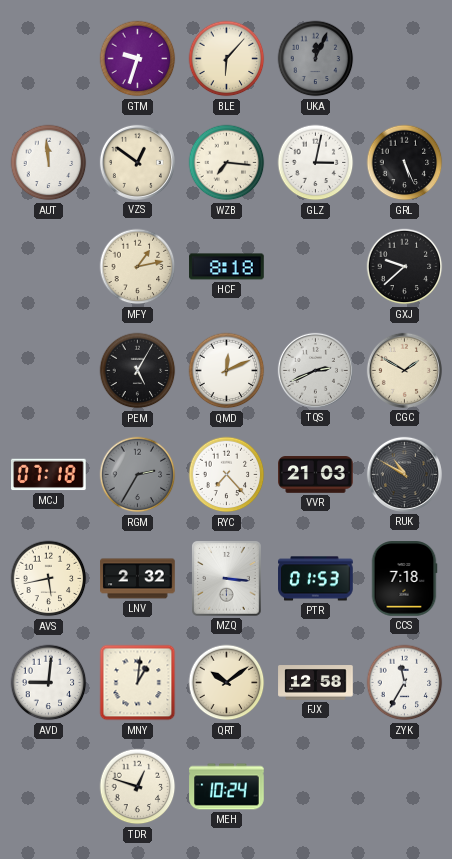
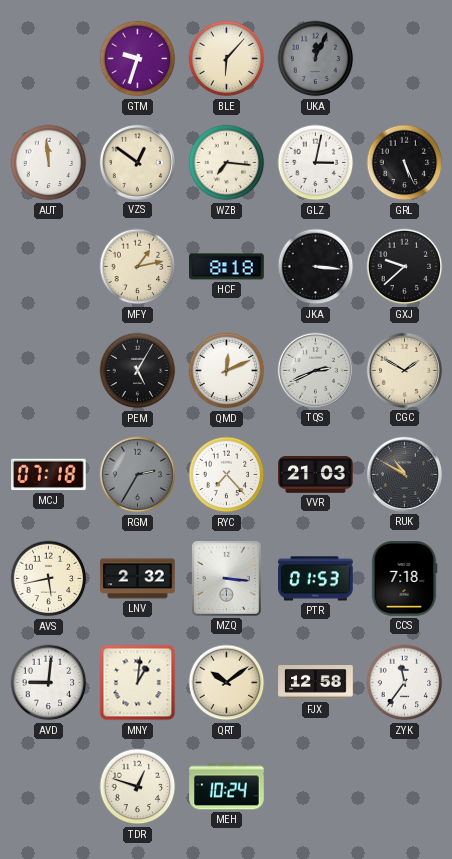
JKA: none -> 3:16
ZYK: 11:35 -> 11:36
